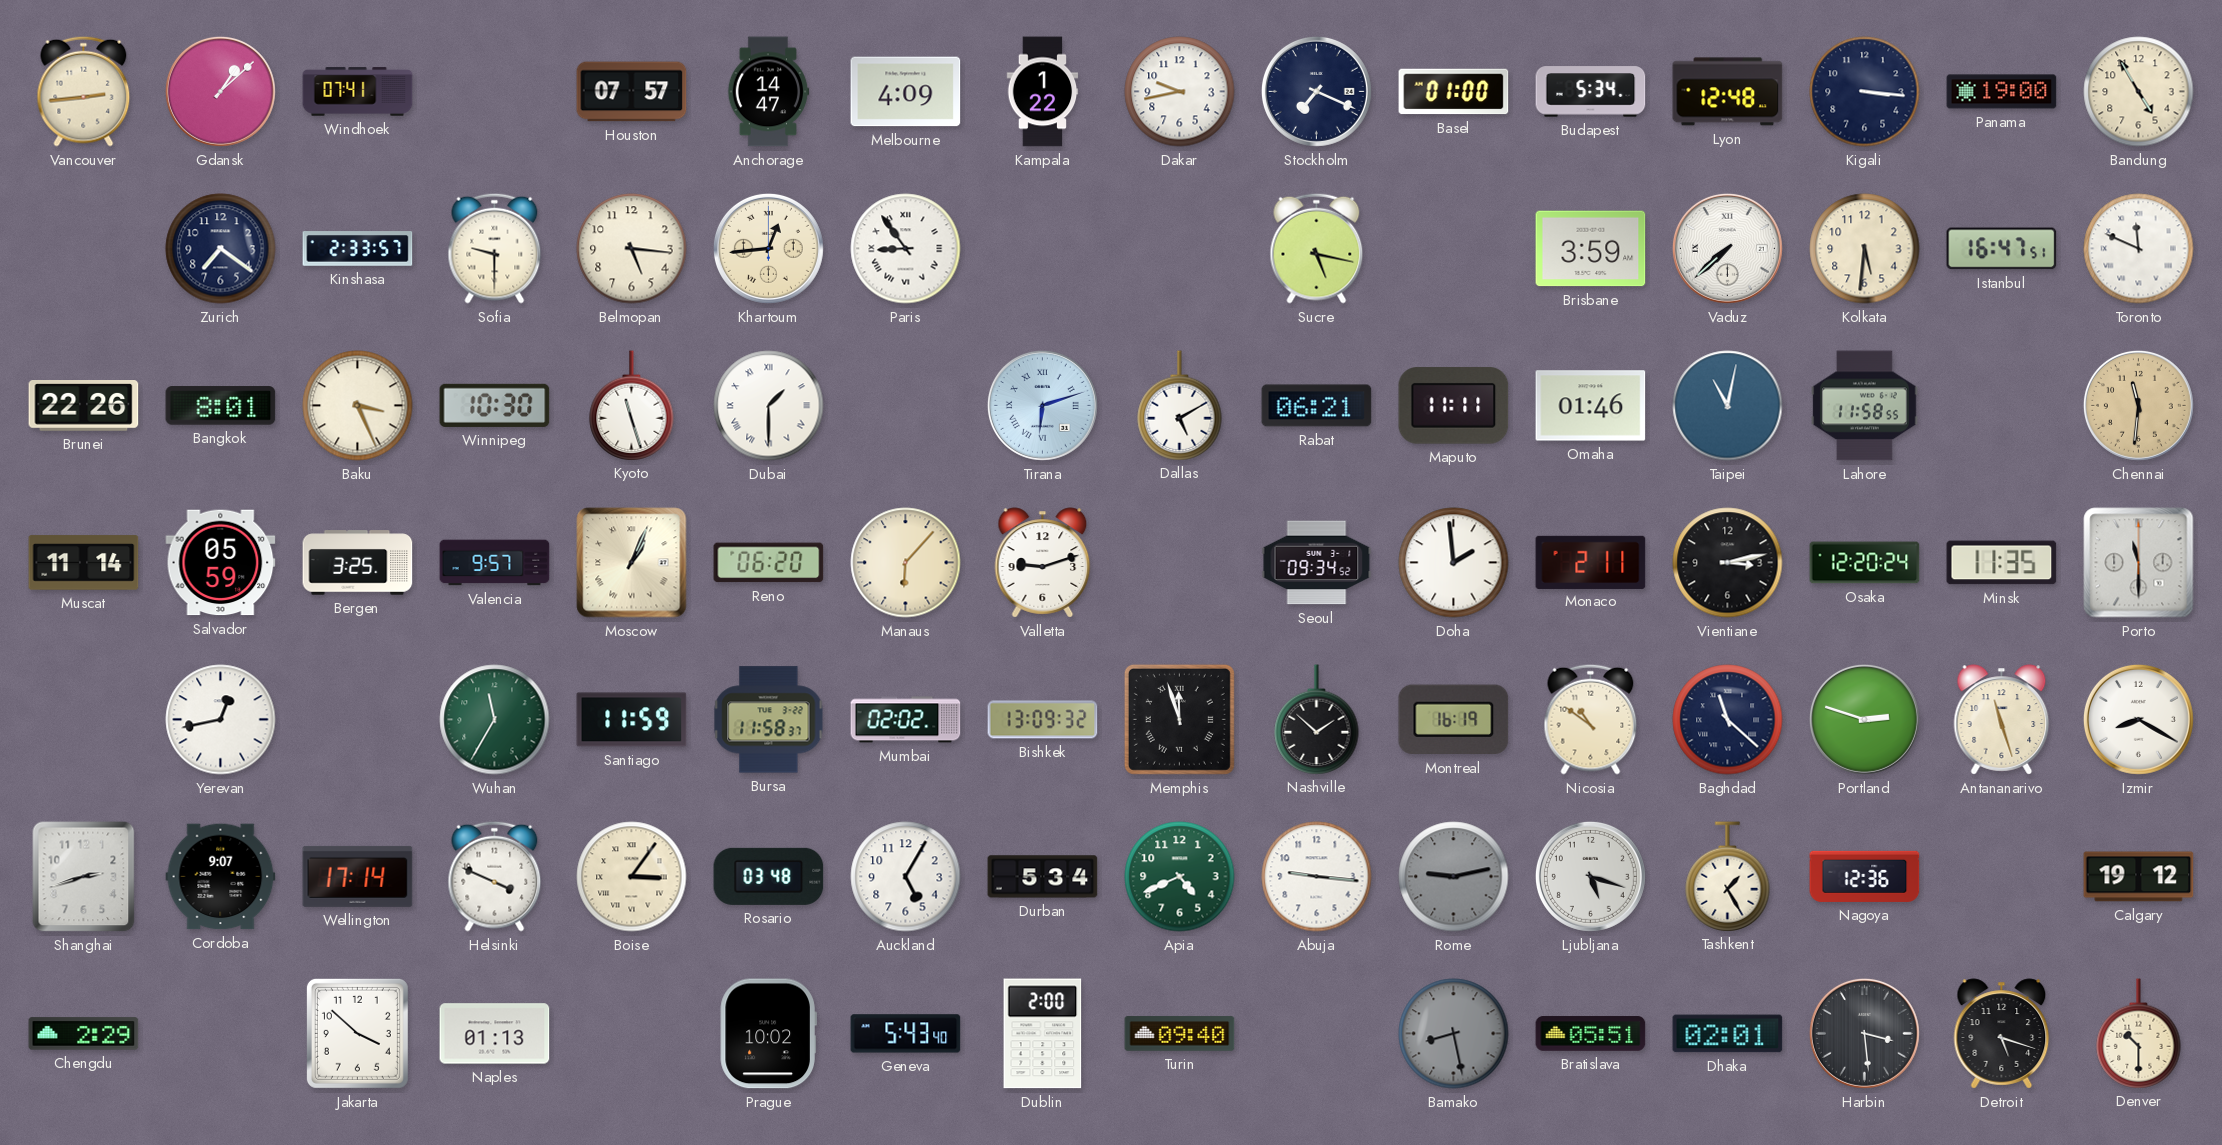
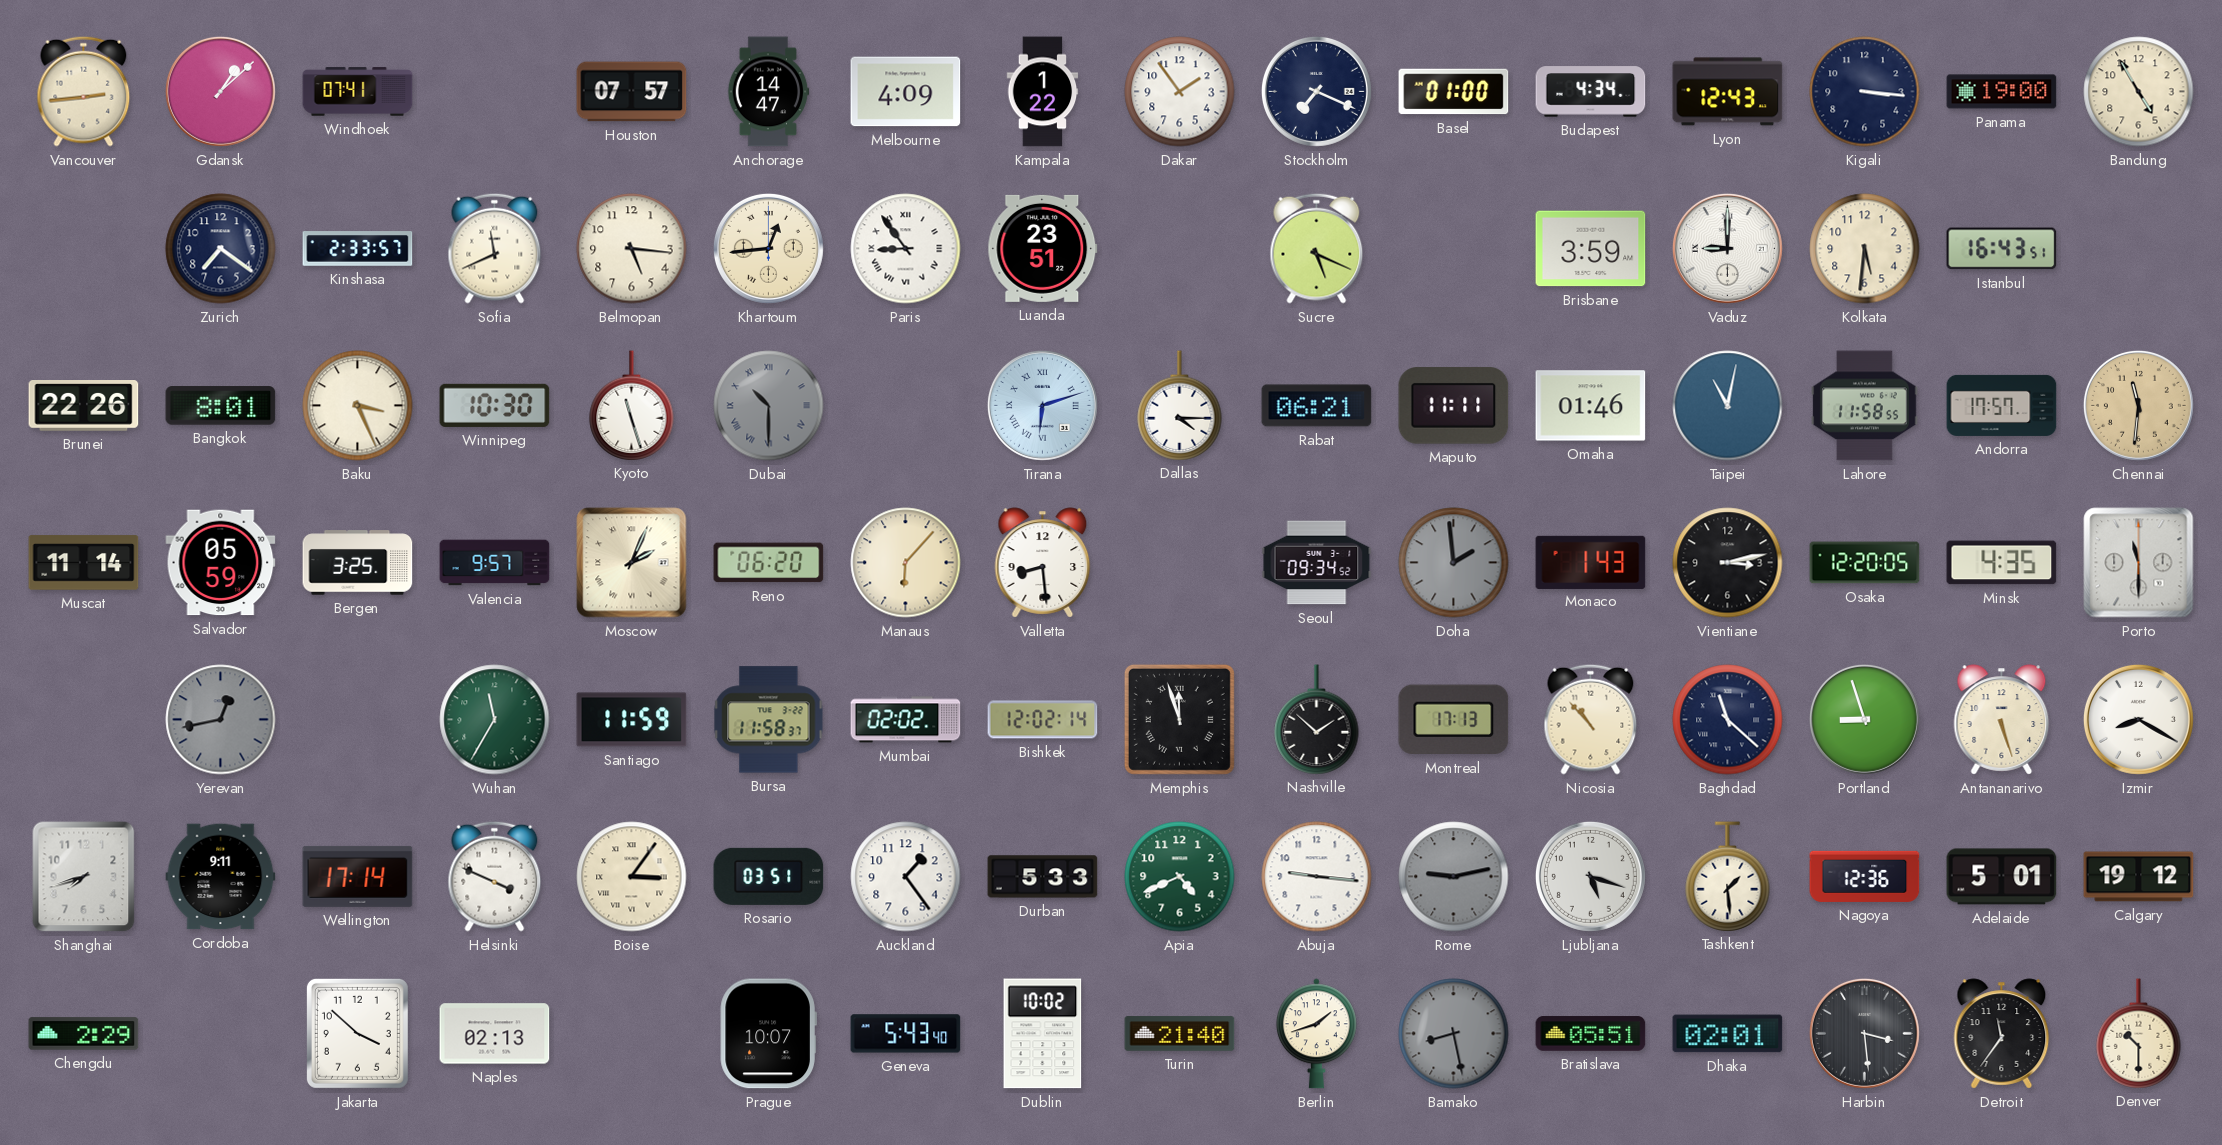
Dakar: 9:43 -> 1:54
Budapest: 5:34 -> 4:34
Lyon: 12:48 -> 12:43
Sofia: 9:30 -> 11:41
Luanda: none -> 23:51
Sucre: 5:17 -> 5:19
Vaduz: 7:38 -> 9:00
Istanbul: 16:47 -> 16:43
Toronto: 11:49 -> none
Dubai: 1:30 -> 10:30
Dubai dial: white -> grey
Dallas: 5:10 -> 4:15
Andorra: none -> 17:57
Moscow: 1:04 -> 2:04
Valletta: 9:12 -> 8:29
Doha dial: white -> grey
Monaco: 2:11 -> 1:43
Osaka: 12:20:24 -> 12:20:05
Minsk: 11:35 -> 4:35
Yerevan dial: white -> grey
Bishkek: 13:09 -> 12:02
Montreal: 16:19 -> 17:13
Nicosia: 10:51 -> 10:53
Portland: 2:48 -> 8:57
Antananarivo: 11:27 -> 5:27
Shanghai: 2:42 -> 7:42
Cordoba: 9:07 -> 9:11
Rosario: 03:48 -> 03:51
Auckland: 5:05 -> 1:24
Durban: 5:34 -> 5:33
Tashkent: 1:25 -> 1:29
Adelaide: none -> 5:01
Naples: 01:13 -> 02:13
Prague: 10:02 -> 10:07
Dublin: 2:00 -> 10:02
Turin: 09:40 -> 21:40
Berlin: none -> 1:42
Detroit: 5:18 -> 11:36
